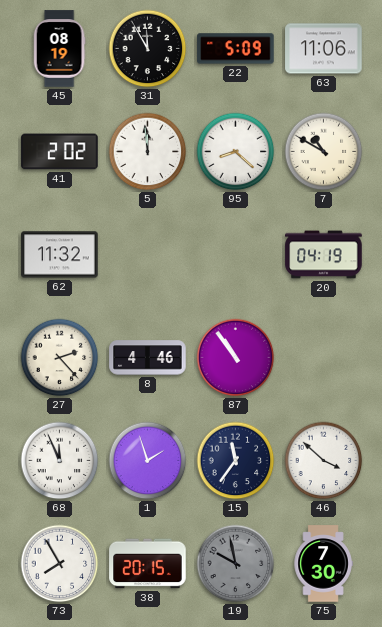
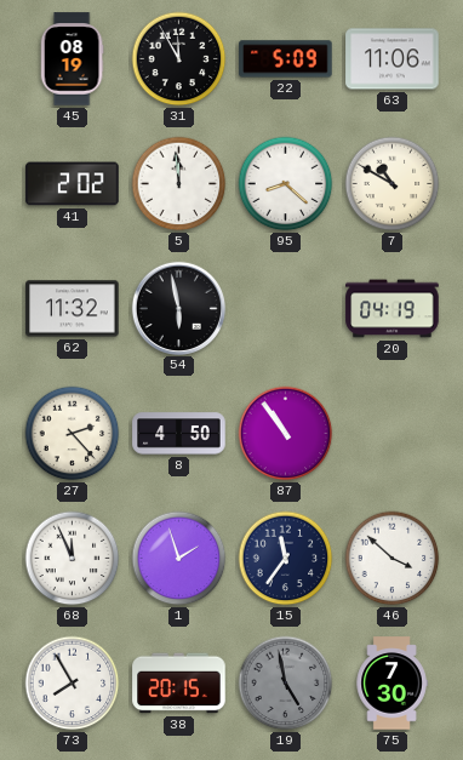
54: none -> 5:58
8: 4:46 -> 4:50
19: 9:58 -> 4:58
